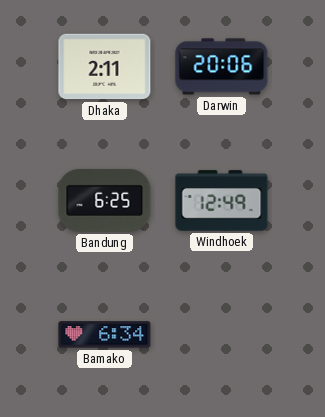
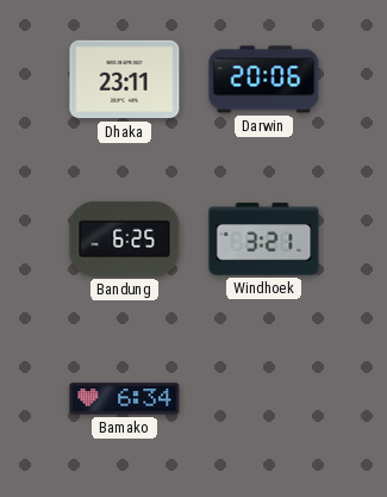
Dhaka: 2:11 -> 23:11
Windhoek: 12:49 -> 3:21
